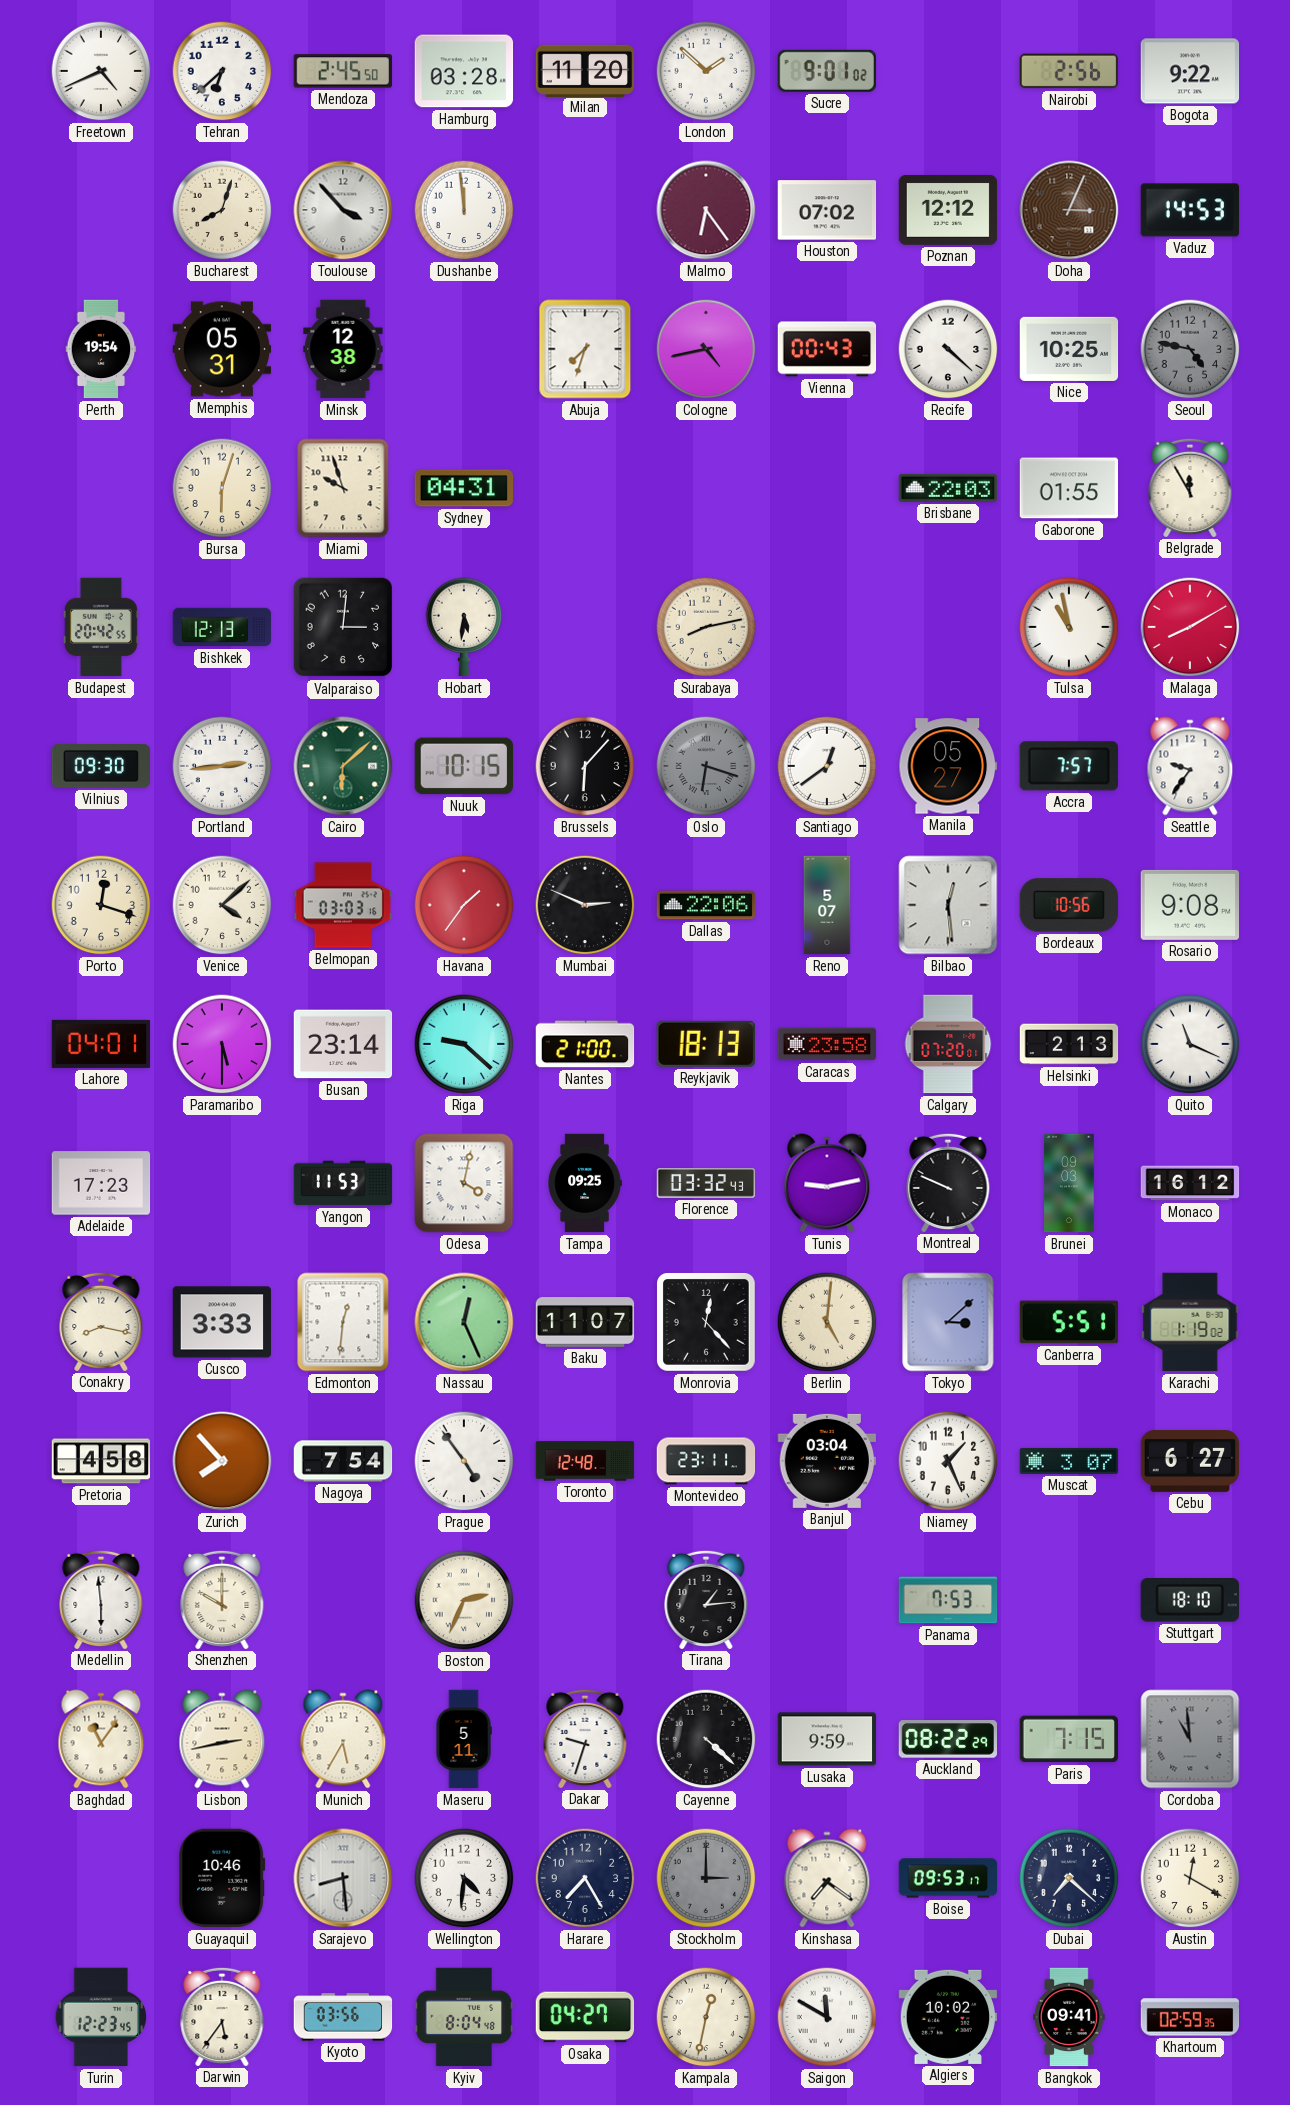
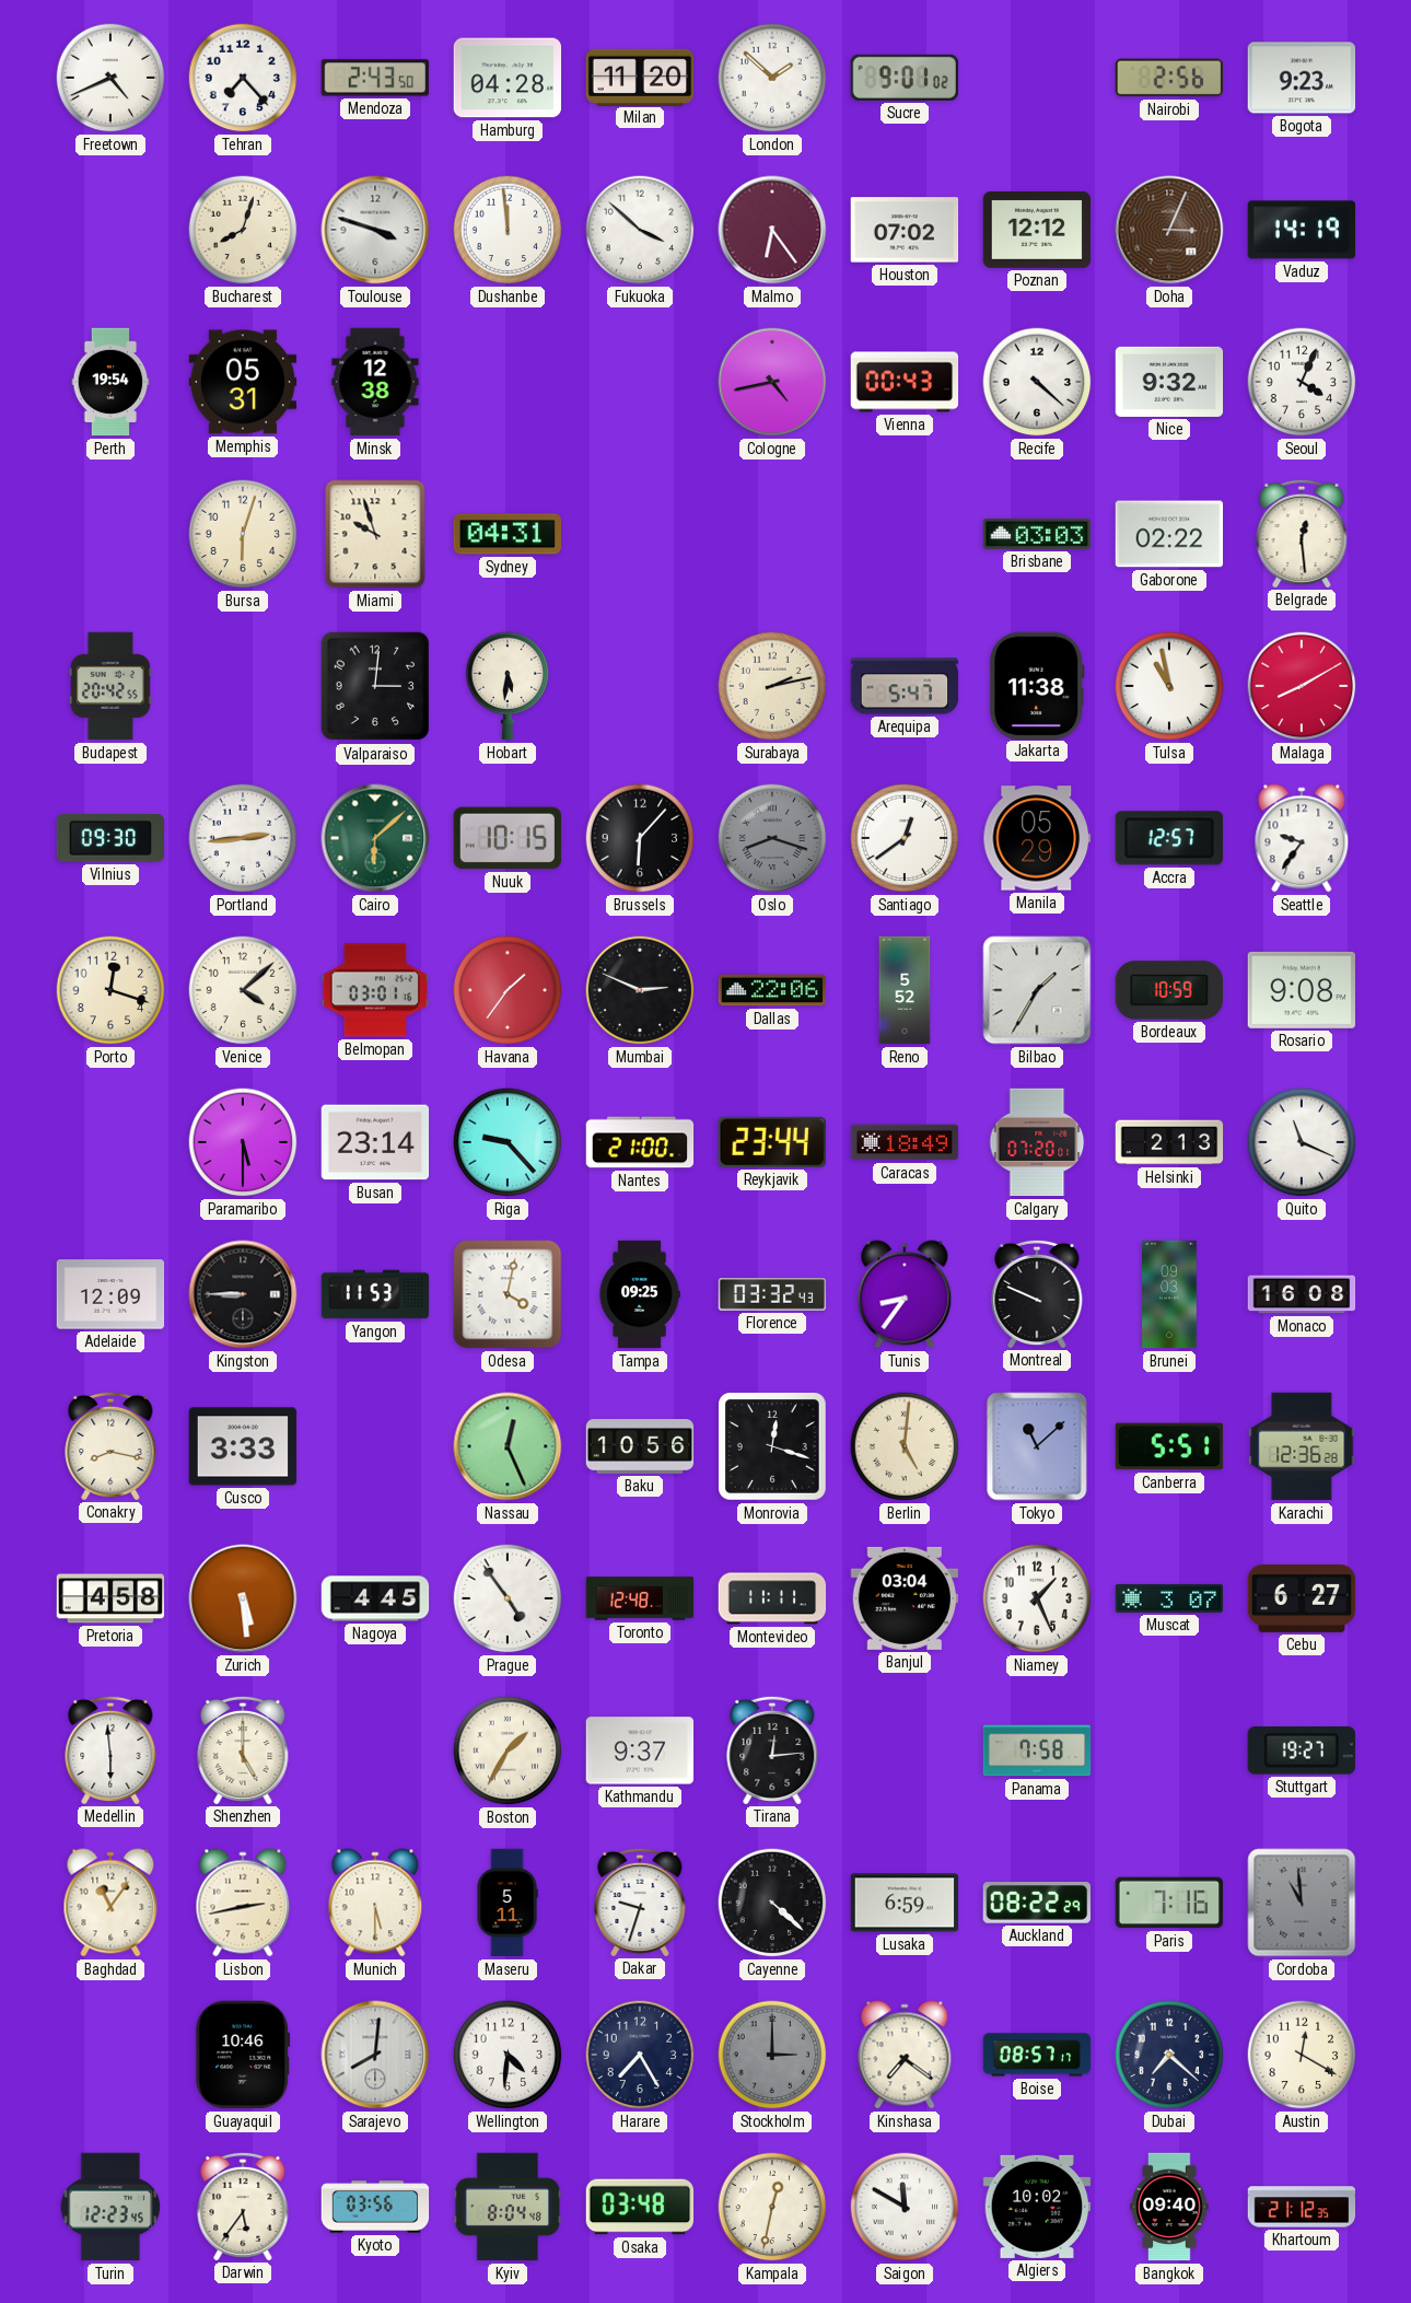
Tehran: 6:38 -> 7:23
Mendoza: 2:45 -> 2:43
Hamburg: 03:28 -> 04:28
Bogota: 9:22 -> 9:23
Toulouse: 3:53 -> 3:48
Fukuoka: none -> 3:52
Vaduz: 14:53 -> 14:19
Abuja: 7:33 -> none
Nice: 10:25 -> 9:32
Seoul: 4:47 -> 4:04
Seoul dial: grey -> white
Brisbane: 22:03 -> 03:03
Gaborone: 01:55 -> 02:22
Belgrade: 11:55 -> 12:29
Bishkek: 12:13 -> none
Surabaya: 8:13 -> 2:13
Arequipa: none -> 5:47
Jakarta: none -> 11:38
Oslo: 6:18 -> 8:18
Manila: 05:27 -> 05:29
Accra: 7:57 -> 12:57
Belmopan: 03:03 -> 03:01
Reno: 5:07 -> 5:52
Bilbao: 12:29 -> 1:35
Bordeaux: 10:56 -> 10:59
Lahore: 04:01 -> none
Riga: 9:22 -> 9:23
Reykjavik: 18:13 -> 23:44
Caracas: 23:58 -> 18:49
Adelaide: 17:23 -> 12:09
Kingston: none -> 8:45
Tunis: 9:13 -> 8:36
Monaco: 16:12 -> 16:08
Edmonton: 12:31 -> none
Baku: 11:07 -> 10:56
Monrovia: 12:23 -> 12:18
Tokyo: 3:08 -> 11:08
Karachi: 1:19 -> 12:36
Zurich: 7:53 -> 5:29
Nagoya: 7:54 -> 4:45
Montevideo: 23:11 -> 11:11
Shenzhen: 10:00 -> 5:00
Boston: 2:34 -> 1:35
Kathmandu: none -> 9:37
Tirana: 1:14 -> 12:14
Panama: 7:53 -> 7:58
Stuttgart: 18:10 -> 19:27
Munich: 5:35 -> 5:30
Lusaka: 9:59 -> 6:59
Paris: 7:15 -> 7:16
Sarajevo: 8:29 -> 8:01
Boise: 09:53 -> 08:57
Osaka: 04:27 -> 03:48
Bangkok: 09:41 -> 09:40
Khartoum: 02:59 -> 21:12
